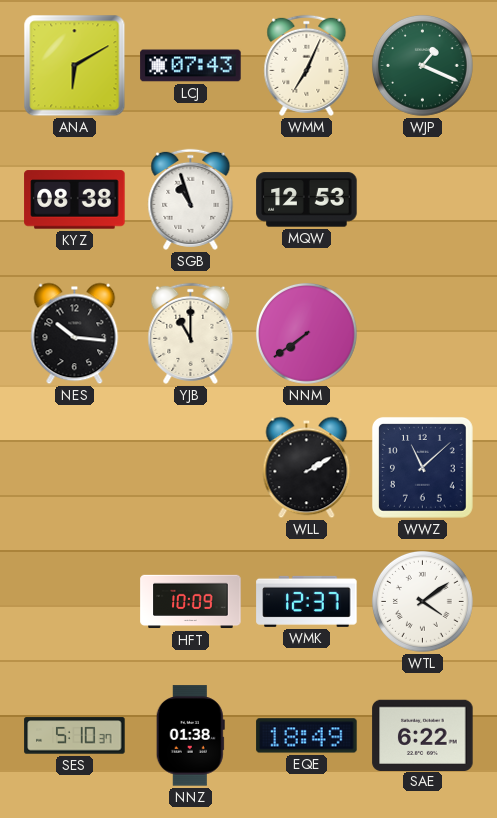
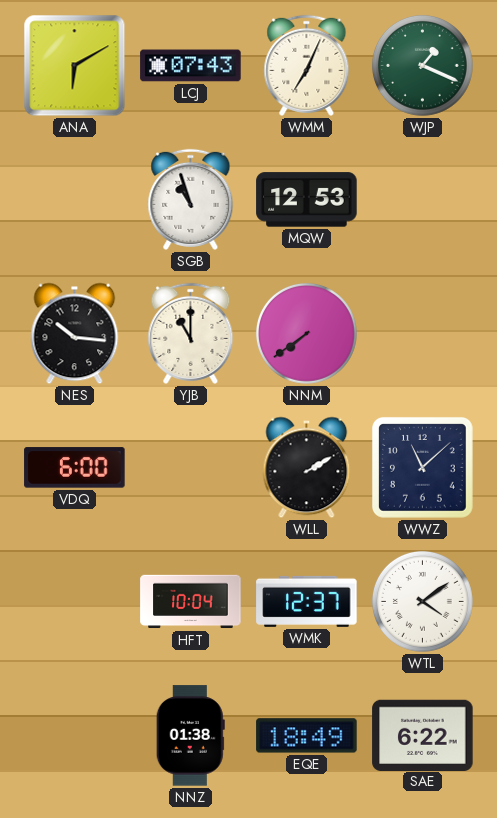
KYZ: 08:38 -> none
VDQ: none -> 6:00
HFT: 10:09 -> 10:04
SES: 5:10 -> none
